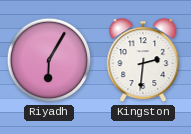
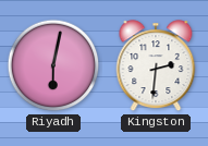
Riyadh: 6:05 -> 6:02
